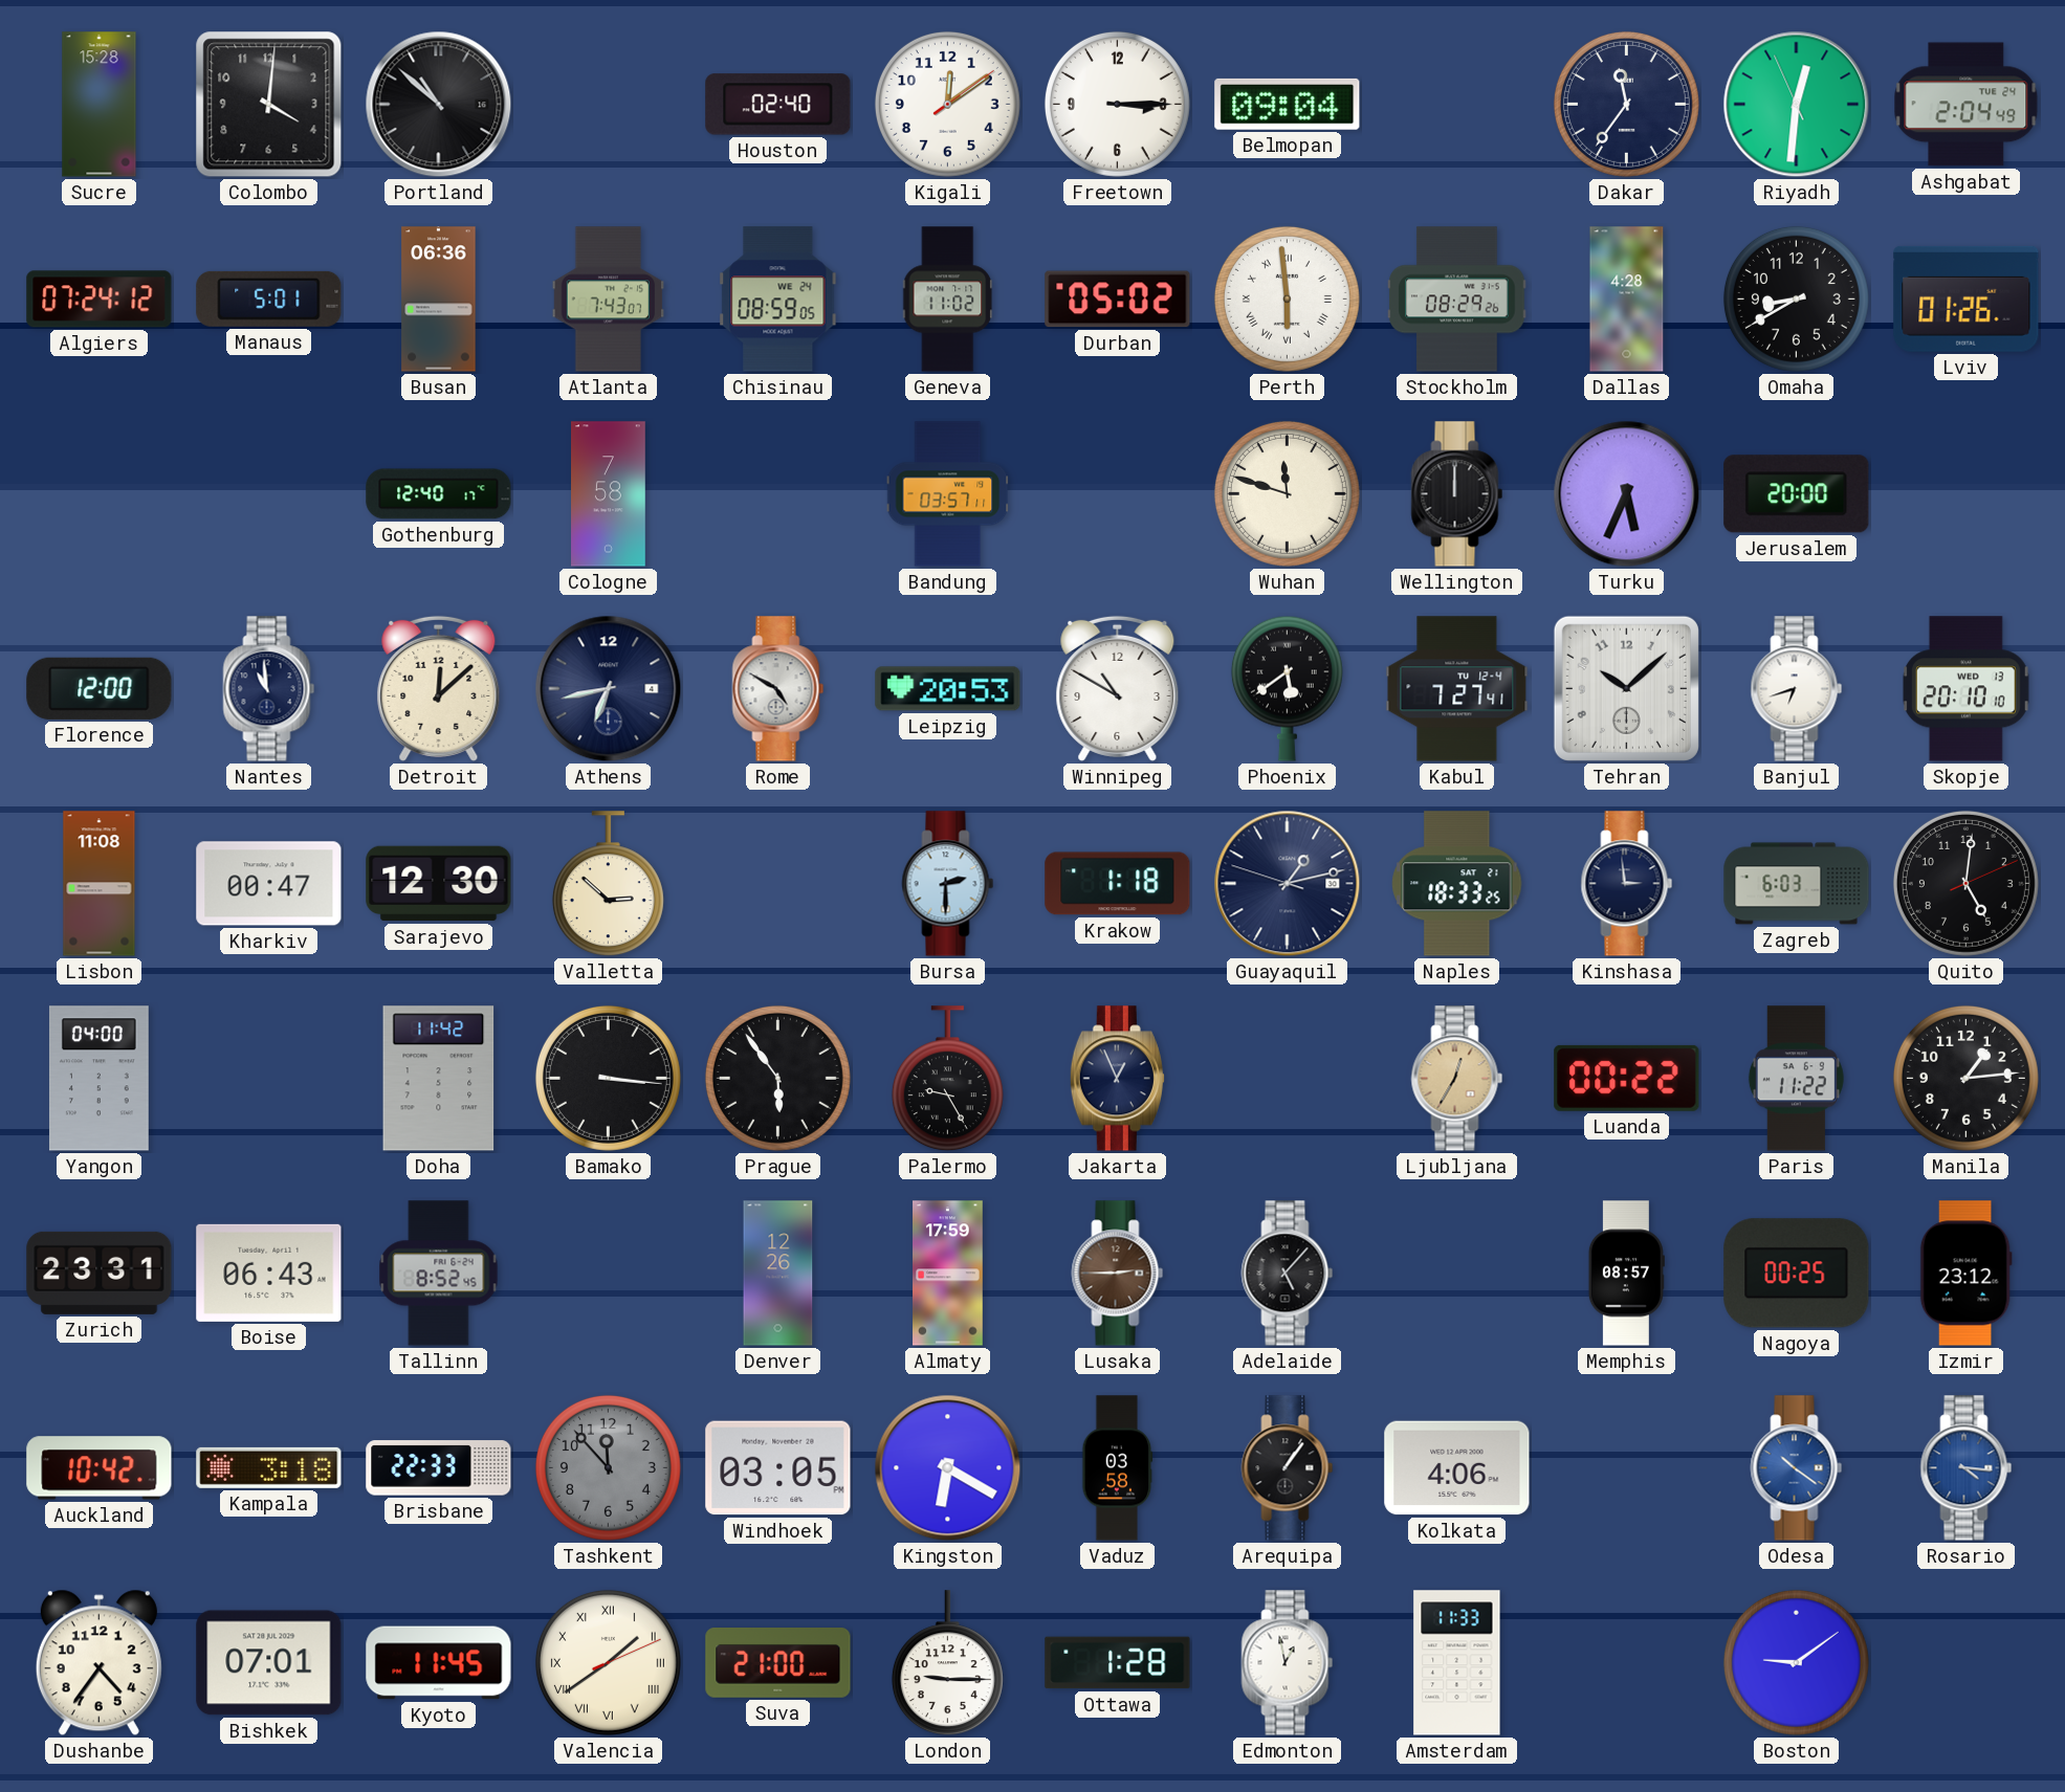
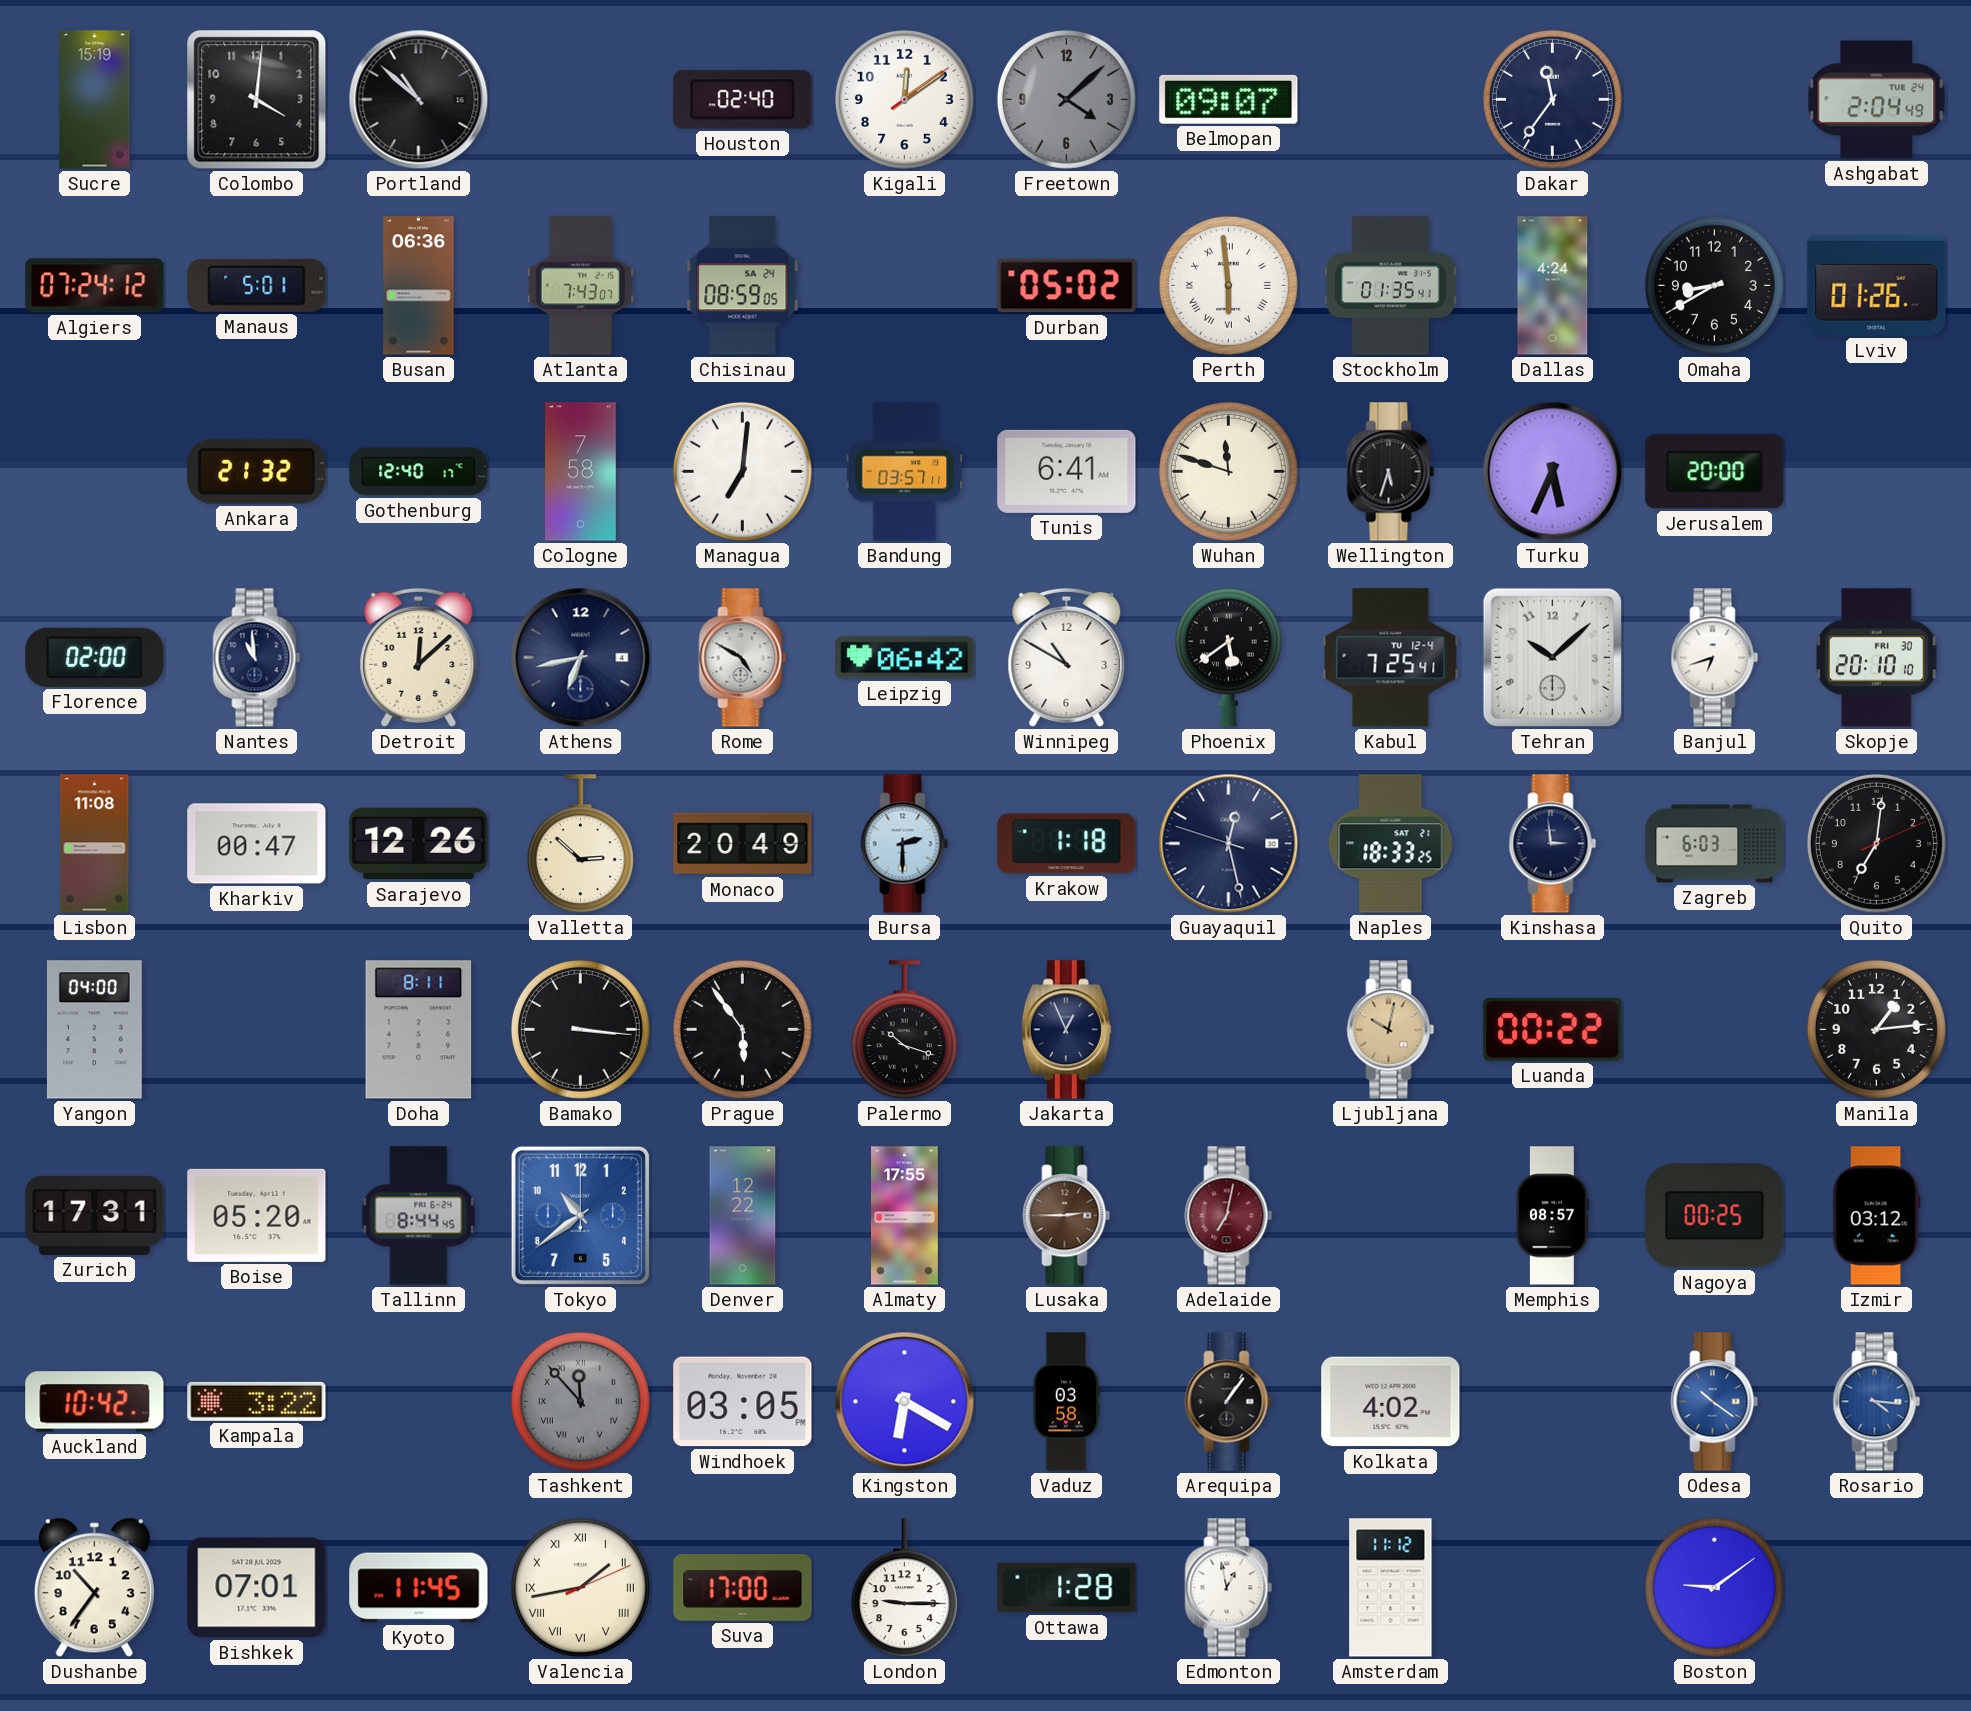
Sucre: 15:28 -> 15:19
Freetown: 3:15 -> 4:08
Freetown dial: white -> grey
Belmopan: 09:04 -> 09:07
Riyadh: 12:30 -> none
Chisinau date: WE 24 -> SA 24
Geneva: 11:02 -> none
Stockholm: 08:29 -> 01:35
Dallas: 4:28 -> 4:24
Ankara: none -> 21:32
Managua: none -> 7:01
Tunis: none -> 6:41
Wellington: 12:00 -> 5:33
Florence: 12:00 -> 02:00
Leipzig: 20:53 -> 06:42
Kabul: 7:27 -> 7:25
Skopje date: WED 13 -> FRI 30
Sarajevo: 12:30 -> 12:26
Monaco: none -> 20:49
Guayaquil: 1:12 -> 12:27
Quito: 5:01 -> 7:01
Doha: 11:42 -> 8:11
Palermo: 9:25 -> 10:18
Ljubljana: 12:35 -> 10:02
Paris: 11:22 -> none
Zurich: 23:31 -> 17:31
Boise: 06:43 -> 05:20
Tallinn: 8:52 -> 8:44
Tokyo: none -> 10:39
Denver: 12:26 -> 12:22
Almaty: 17:59 -> 17:55
Adelaide: 5:07 -> 7:02
Adelaide dial: black -> burgundy
Izmir: 23:12 -> 03:12
Kampala: 3:18 -> 3:22
Brisbane: 22:33 -> none
Tashkent numerals: Arabic -> Roman
Kolkata: 4:06 -> 4:02
Dushanbe: 4:36 -> 10:36
Valencia: 1:39 -> 1:43
Suva: 21:00 -> 17:00
Amsterdam: 11:33 -> 11:12
